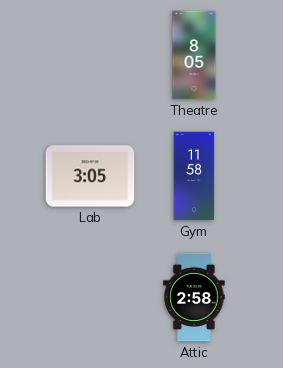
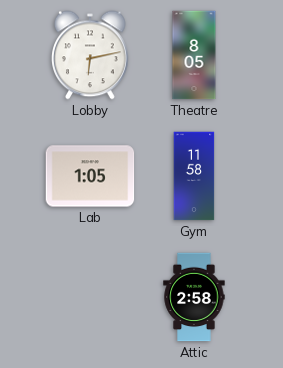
Lobby: none -> 6:13
Lab: 3:05 -> 1:05
